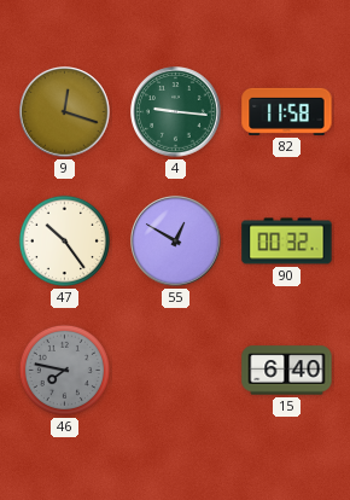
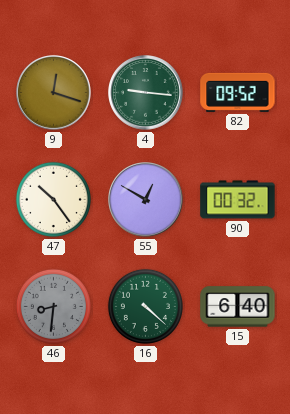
82: 11:58 -> 09:52
46: 7:47 -> 8:31
16: none -> 4:22
